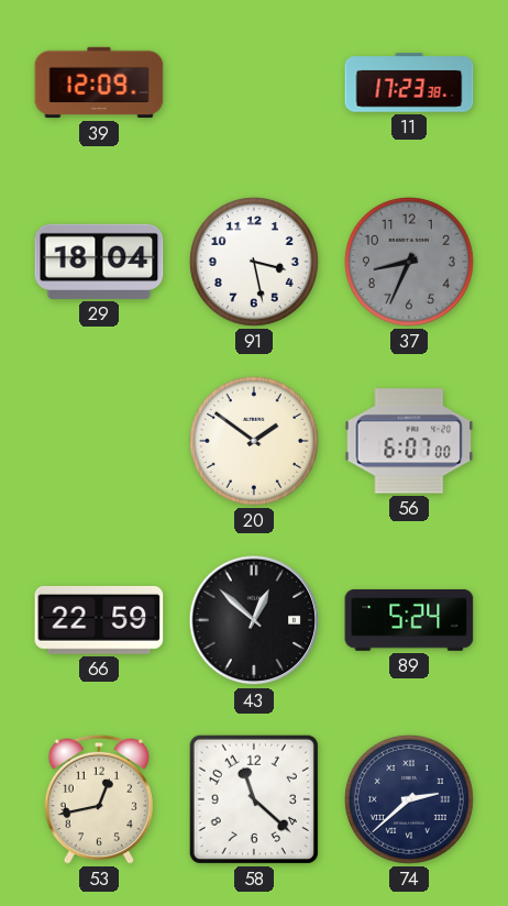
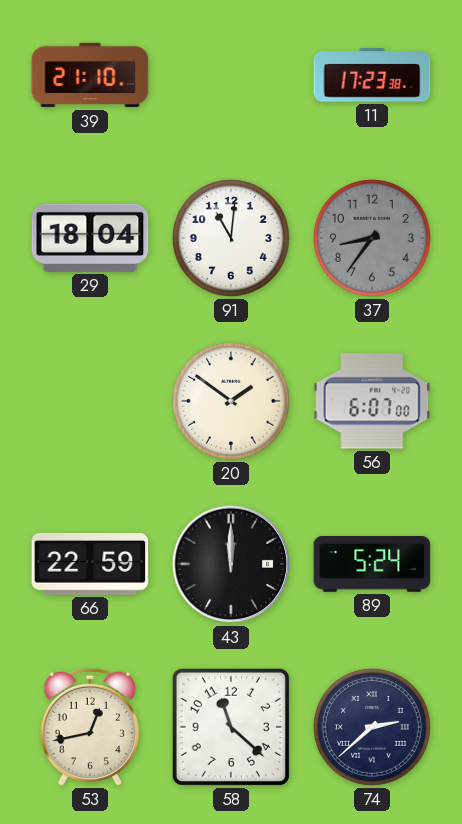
39: 12:09 -> 21:10
91: 3:28 -> 11:01
37: 8:34 -> 8:36
43: 12:52 -> 12:00
